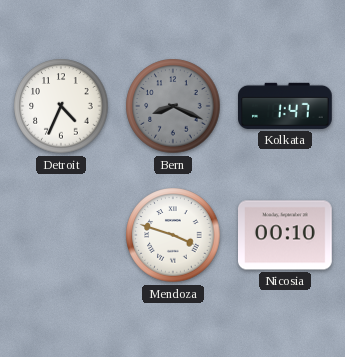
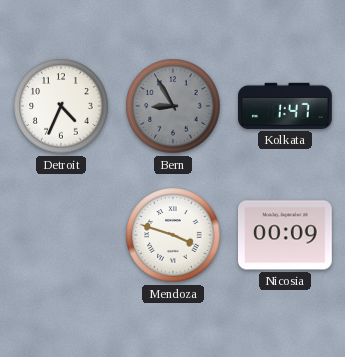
Bern: 8:19 -> 8:55
Nicosia: 00:10 -> 00:09
